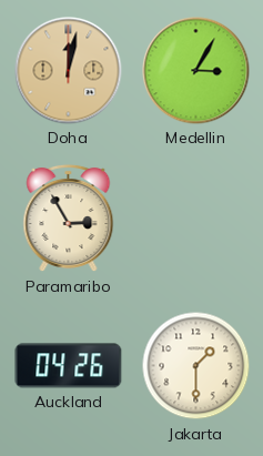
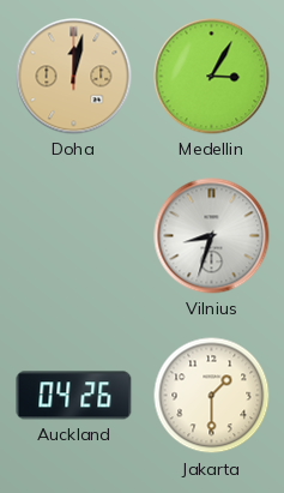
Paramaribo: 2:55 -> none
Vilnius: none -> 8:33
